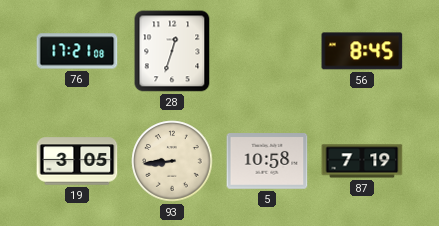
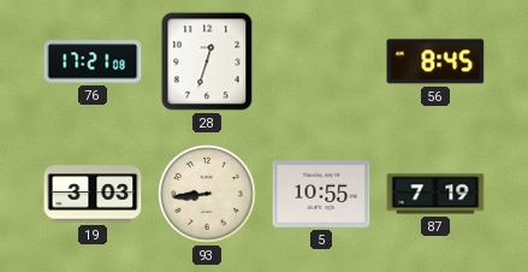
19: 3:05 -> 3:03
5: 10:58 -> 10:55
